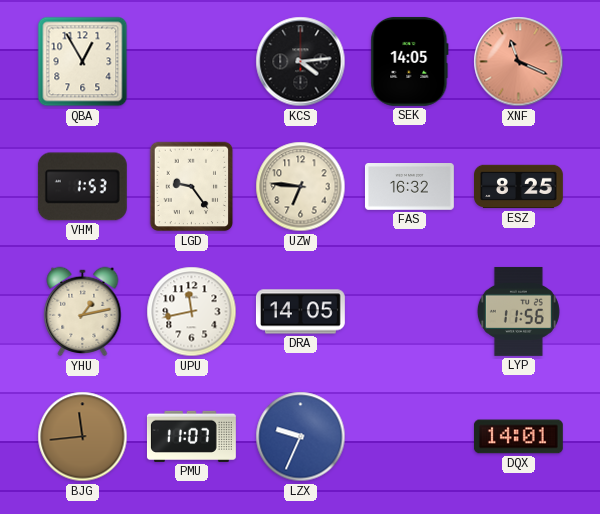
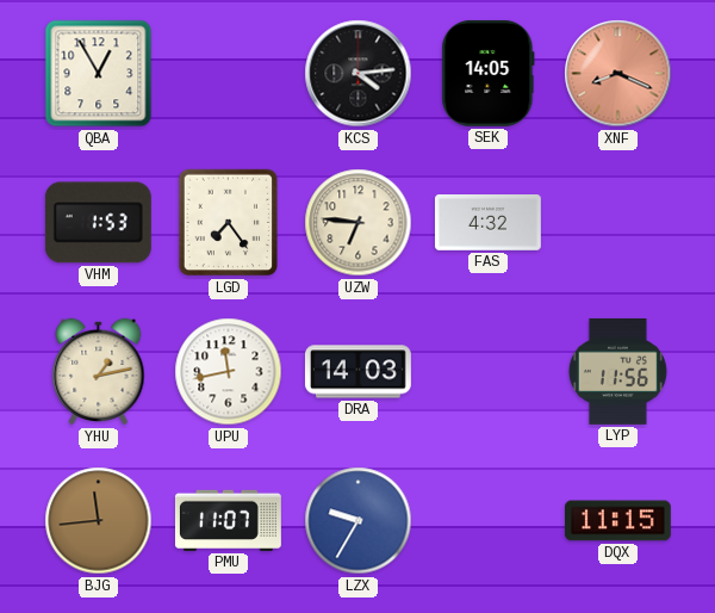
XNF: 11:19 -> 8:19
LGD: 9:24 -> 7:24
FAS: 16:32 -> 4:32
ESZ: 8:25 -> none
DRA: 14:05 -> 14:03
LZX: 9:34 -> 9:35
DQX: 14:01 -> 11:15
